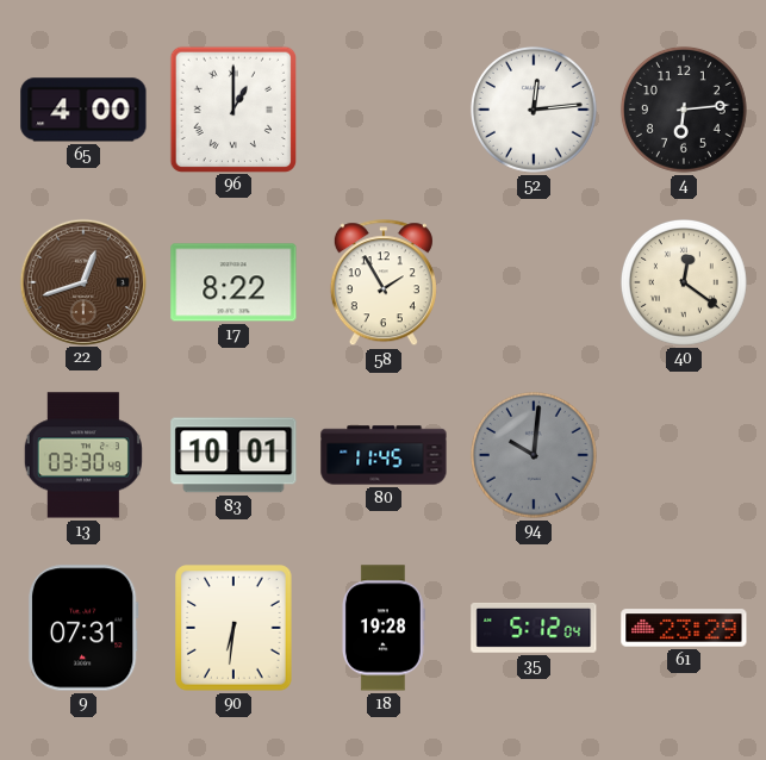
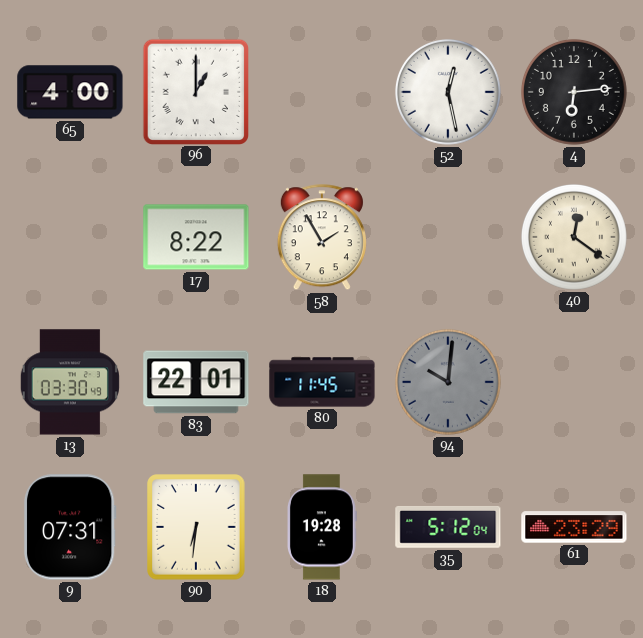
52: 12:14 -> 12:28
22: 12:42 -> none
83: 10:01 -> 22:01
